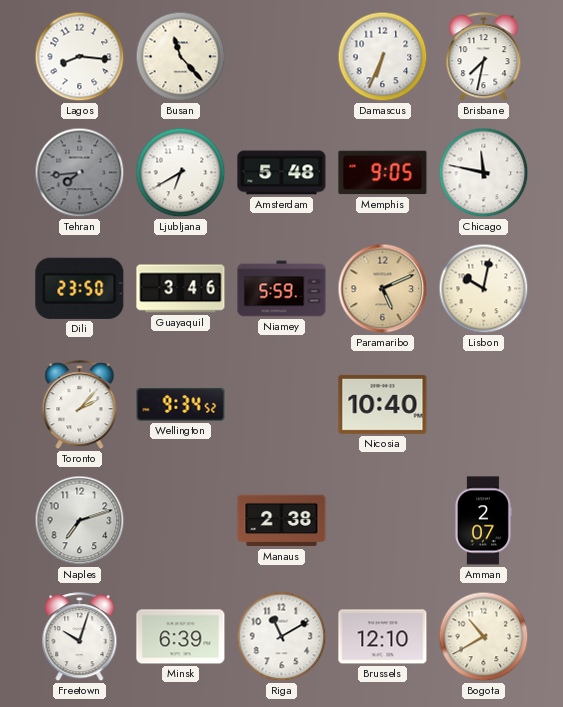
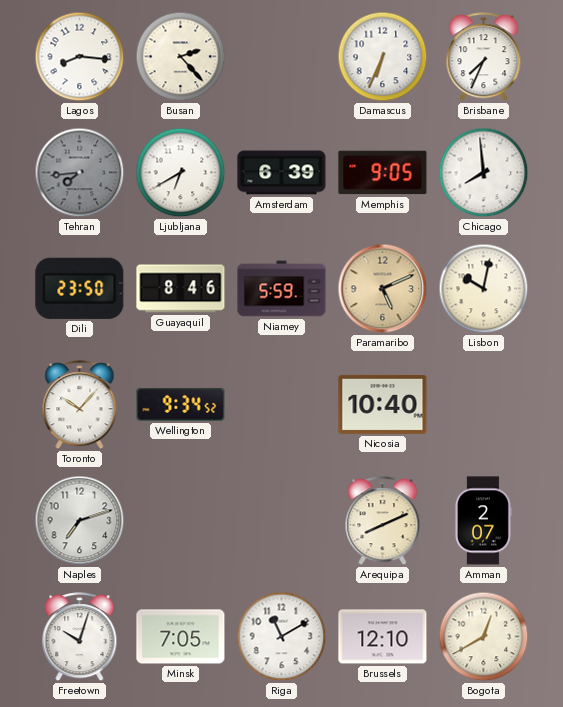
Busan: 11:23 -> 2:23
Brisbane: 7:32 -> 7:34
Amsterdam: 5:48 -> 6:39
Chicago: 11:47 -> 7:59
Guayaquil: 3:46 -> 8:46
Toronto: 2:07 -> 10:07
Manaus: 2:38 -> none
Arequipa: none -> 8:11
Minsk: 6:39 -> 7:05
Bogota: 10:40 -> 12:40
